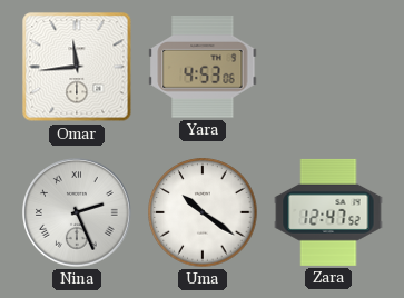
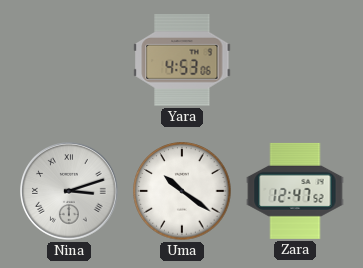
Omar: 11:44 -> none
Nina: 2:26 -> 3:12
